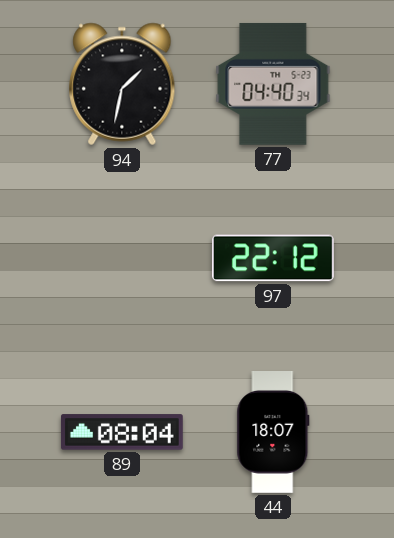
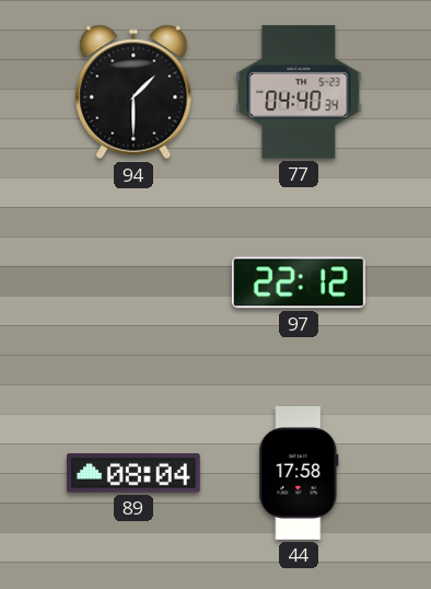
94: 1:32 -> 1:30
44: 18:07 -> 17:58
